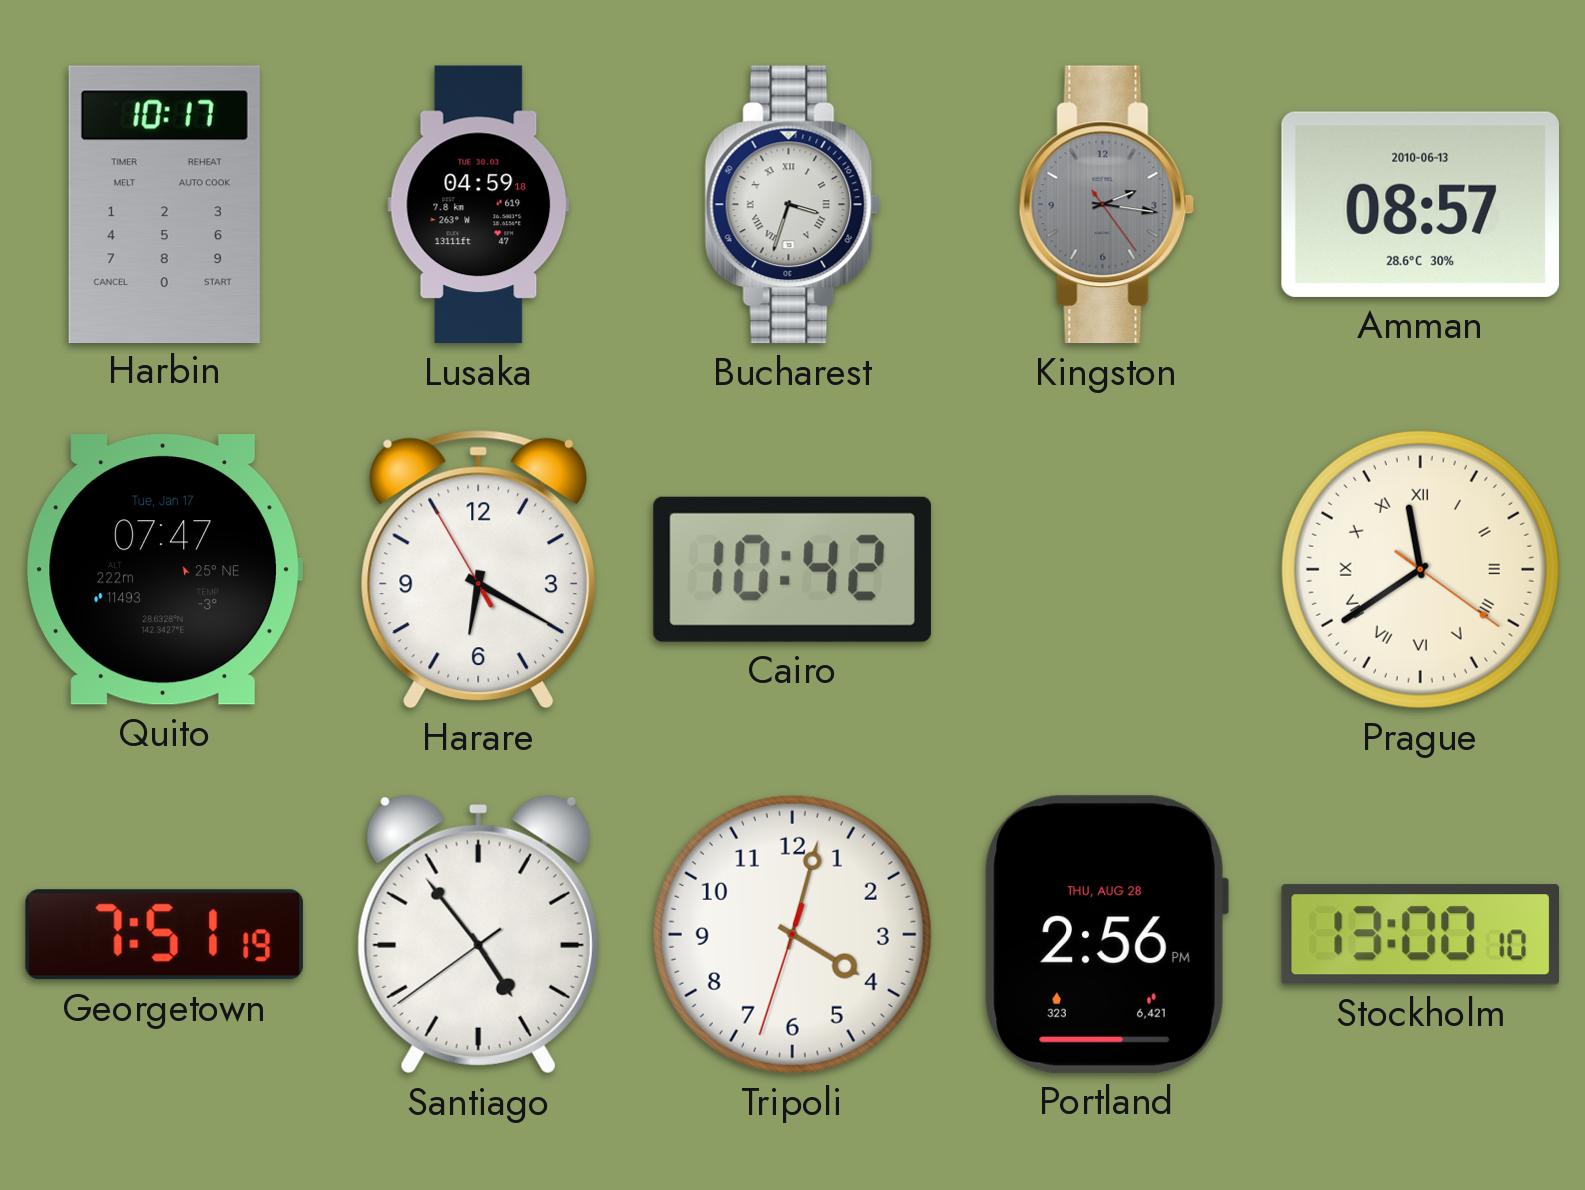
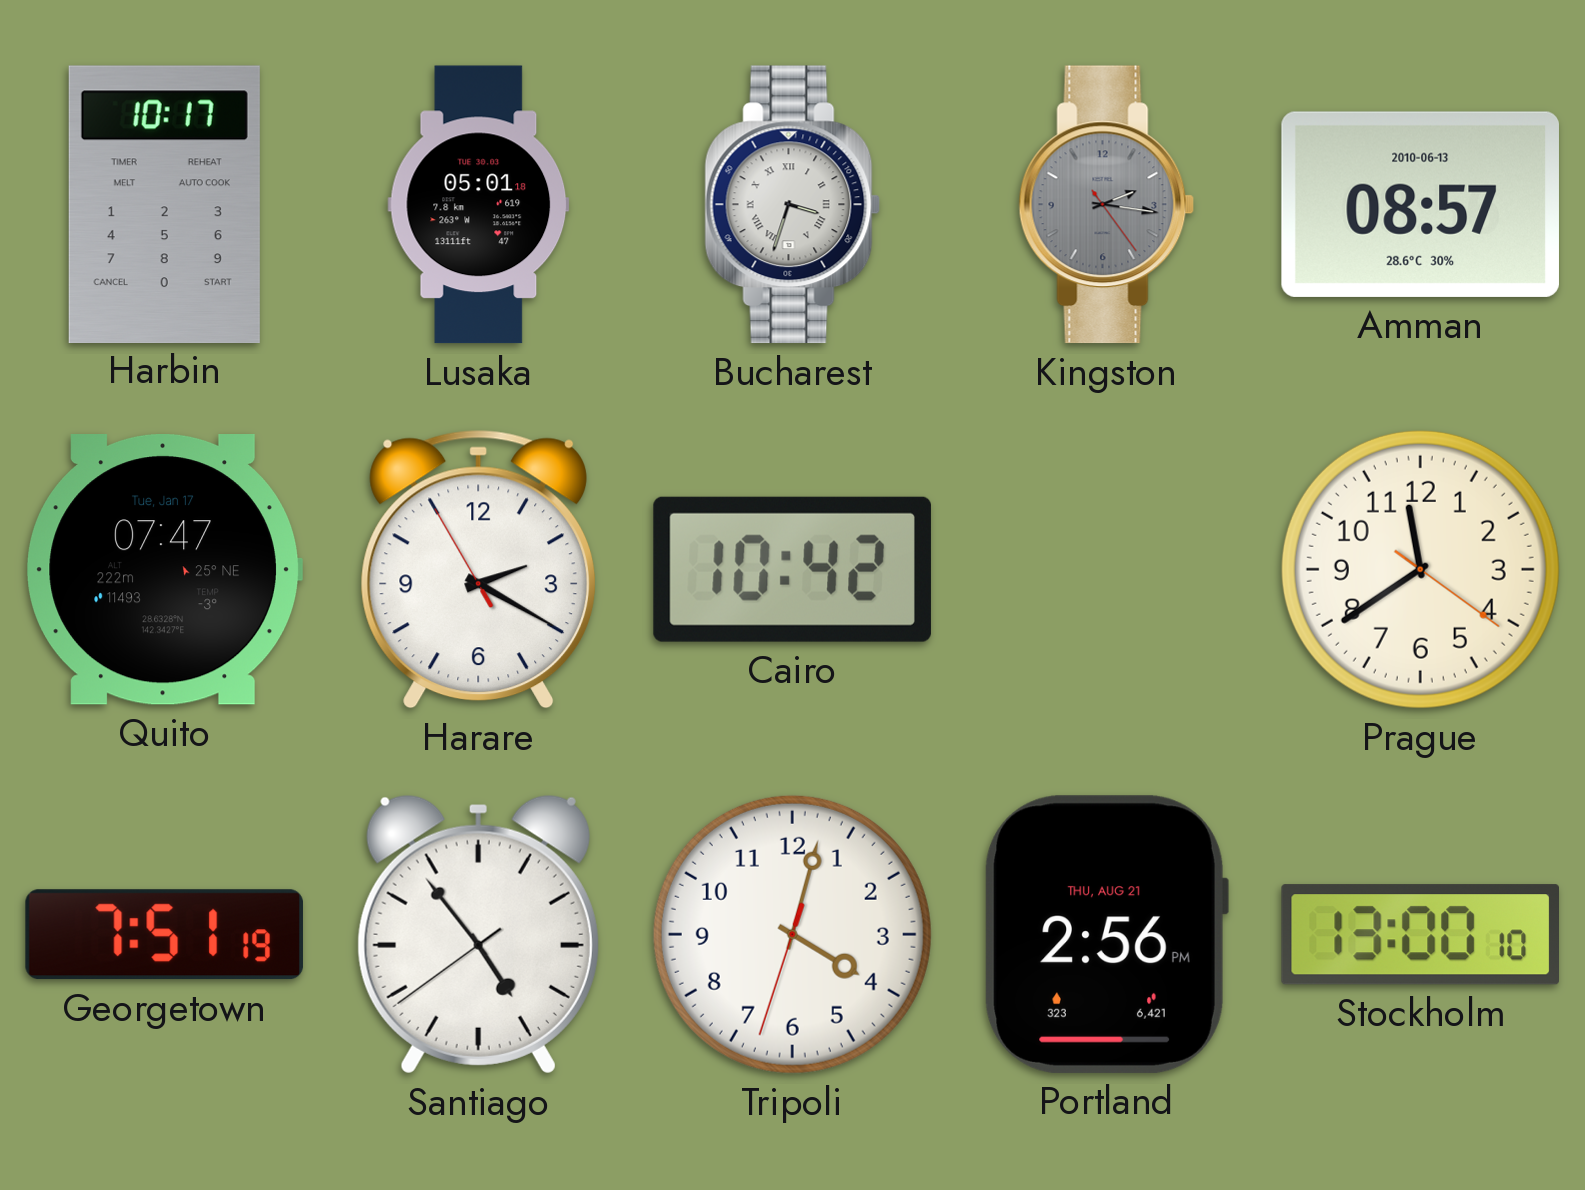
Lusaka: 04:59 -> 05:01
Harare: 6:19 -> 2:19
Prague numerals: Roman -> Arabic
Portland date: THU, AUG 28 -> THU, AUG 21
